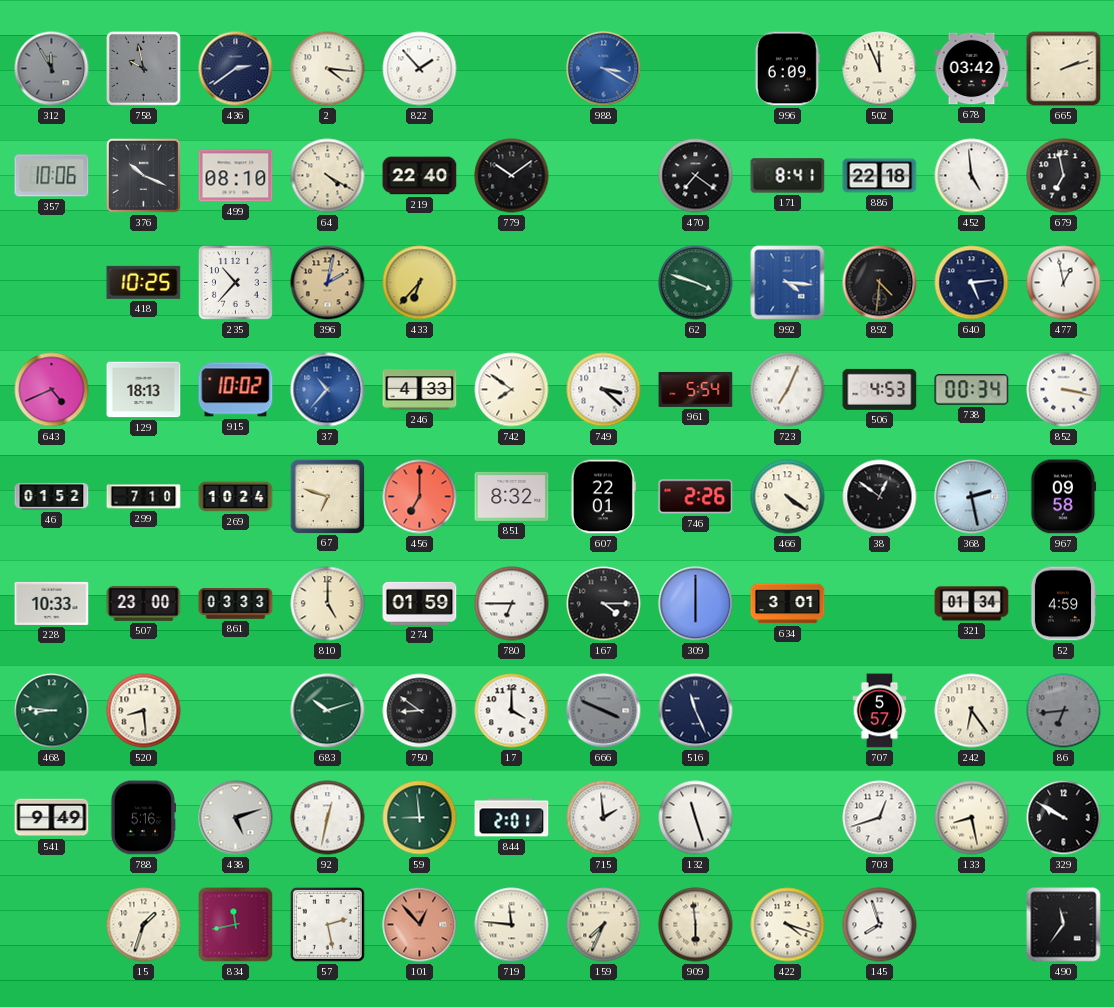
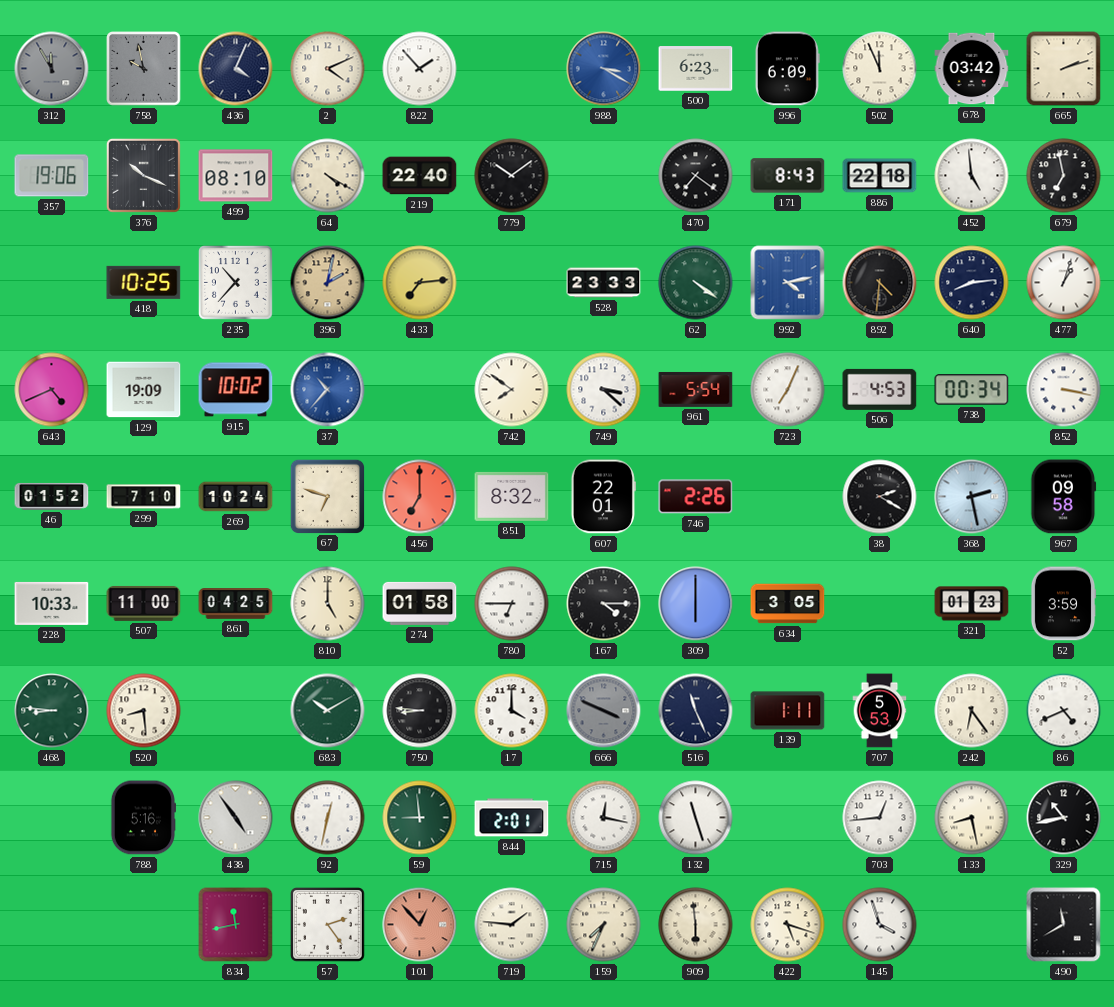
436: 2:39 -> 4:04
2: 4:16 -> 4:11
500: none -> 6:23
357: 10:06 -> 19:06
171: 8:41 -> 8:43
433: 6:37 -> 7:14
528: none -> 23:33
62: 3:48 -> 4:21
992: 4:16 -> 4:13
640: 5:14 -> 8:14
477: 12:58 -> 1:03
129: 18:13 -> 19:09
246: 4:33 -> none
466: 4:21 -> none
38: 12:51 -> 2:20
507: 23:00 -> 11:00
861: 03:33 -> 04:25
274: 01:59 -> 01:58
634: 3:01 -> 3:05
321: 01:34 -> 01:23
52: 4:59 -> 3:59
683: 10:12 -> 10:10
750: 8:51 -> 8:46
139: none -> 1:11
707: 5:57 -> 5:53
86: 6:44 -> 4:41
86 dial: grey -> white
541: 9:49 -> none
438: 5:12 -> 4:54
715: 1:59 -> 12:17
703: 12:42 -> 12:44
329: 9:50 -> 10:43
15: 1:33 -> none
57: 2:28 -> 2:24
719: 11:46 -> 1:46
422: 4:18 -> 5:18
145: 7:57 -> 3:57
490: 11:36 -> 11:40
